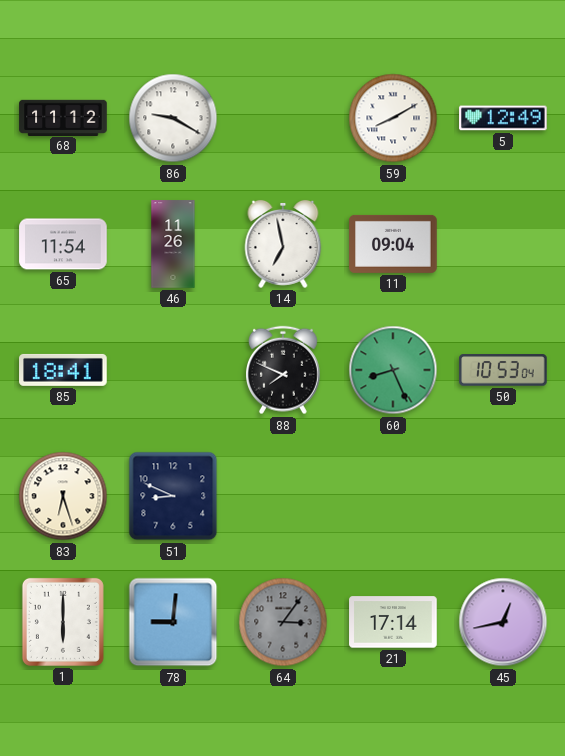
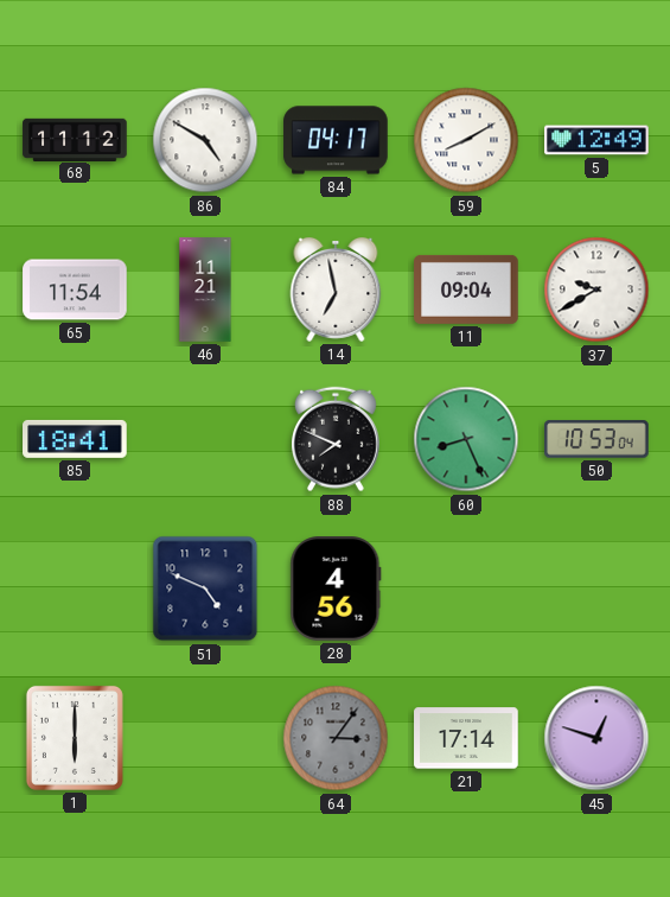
86: 9:20 -> 4:50
84: none -> 04:17
46: 11:26 -> 11:21
37: none -> 9:40
83: 6:27 -> none
51: 8:49 -> 4:49
28: none -> 4:56
78: 9:01 -> none
45: 12:43 -> 12:48
